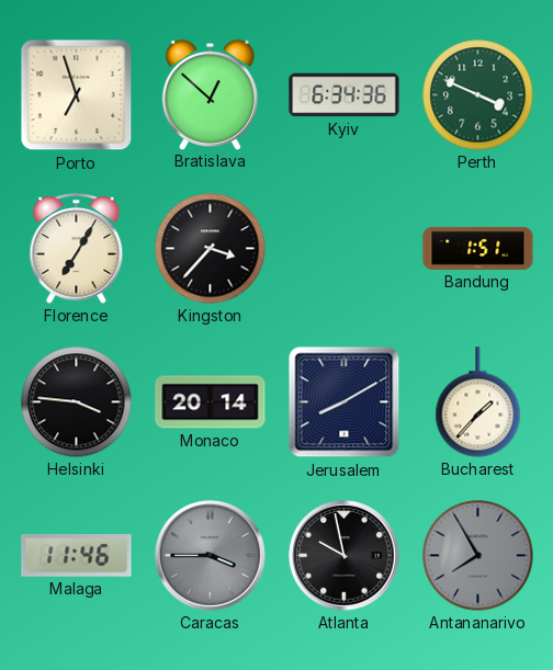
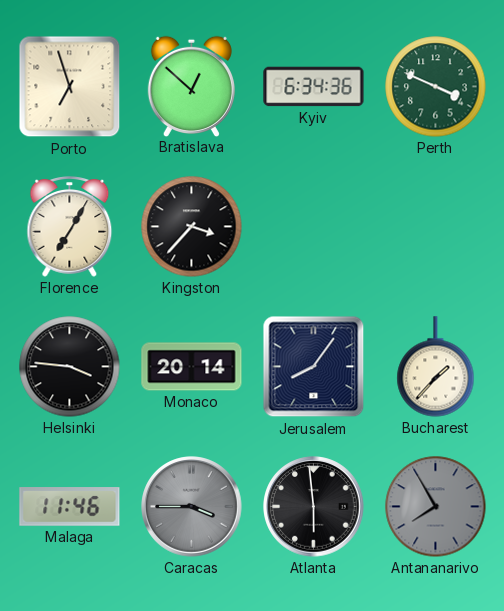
Bandung: 1:51 -> none
Jerusalem: 8:10 -> 8:06
Atlanta: 9:58 -> 5:59
